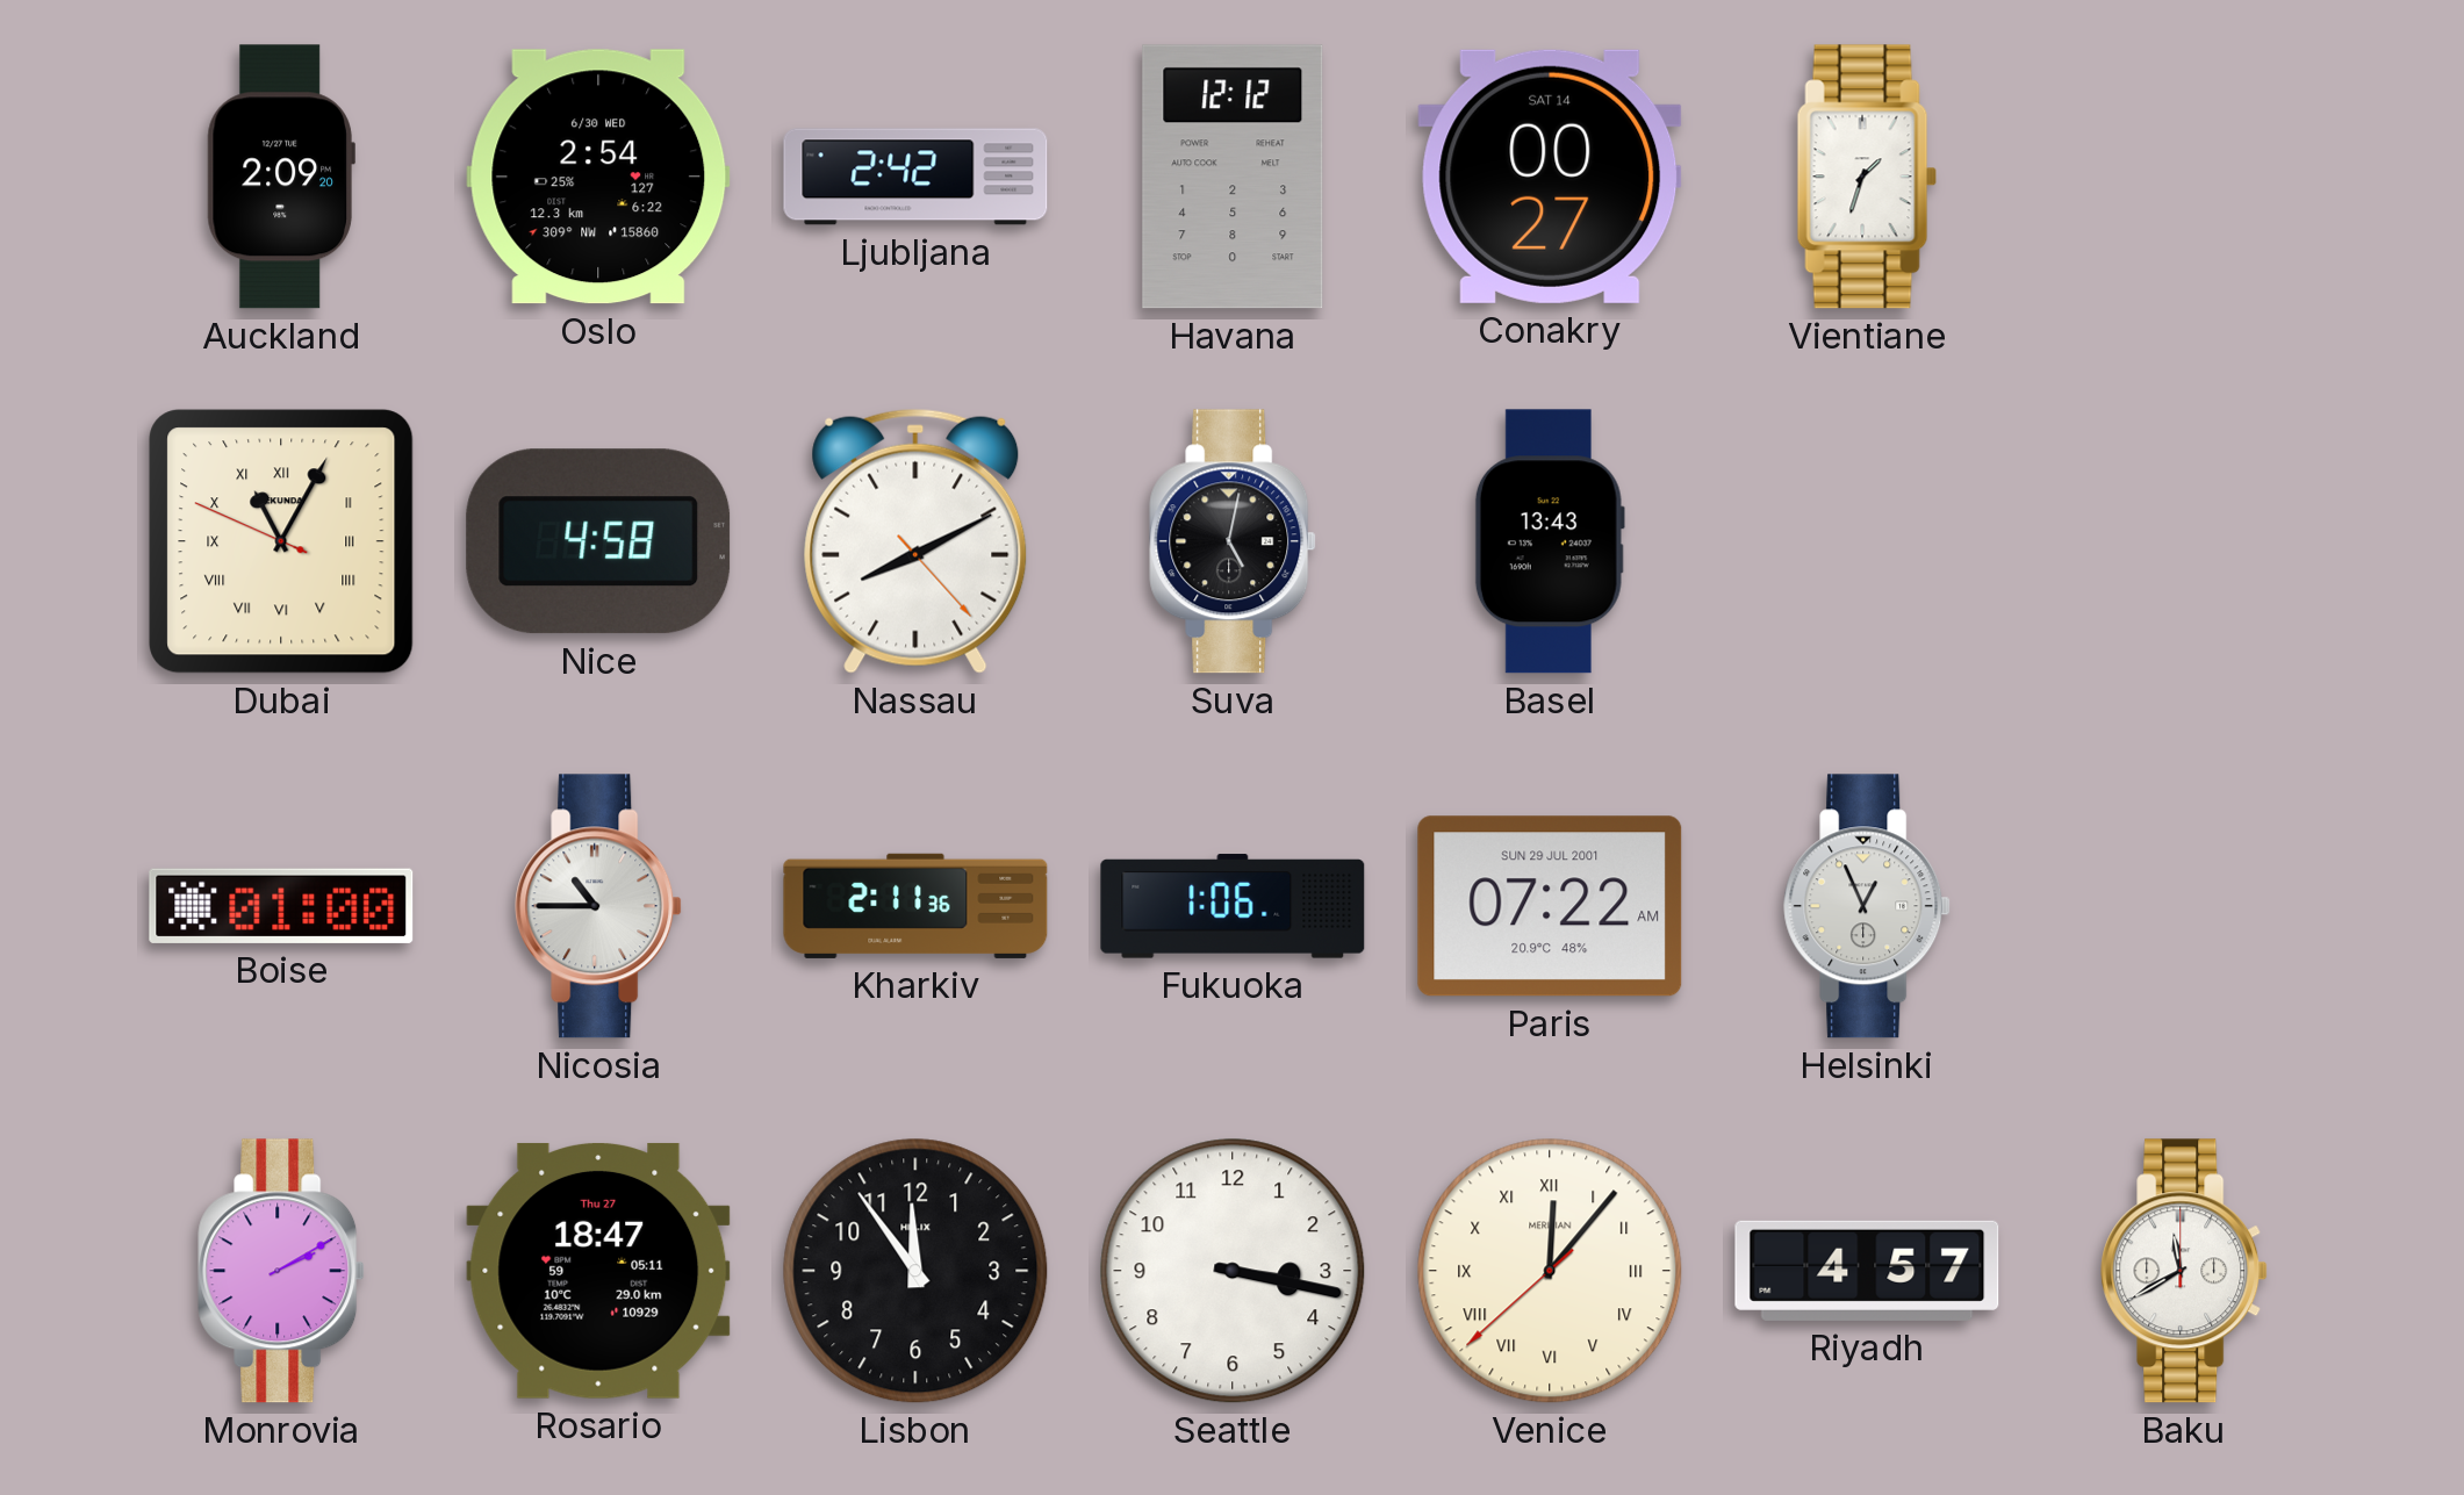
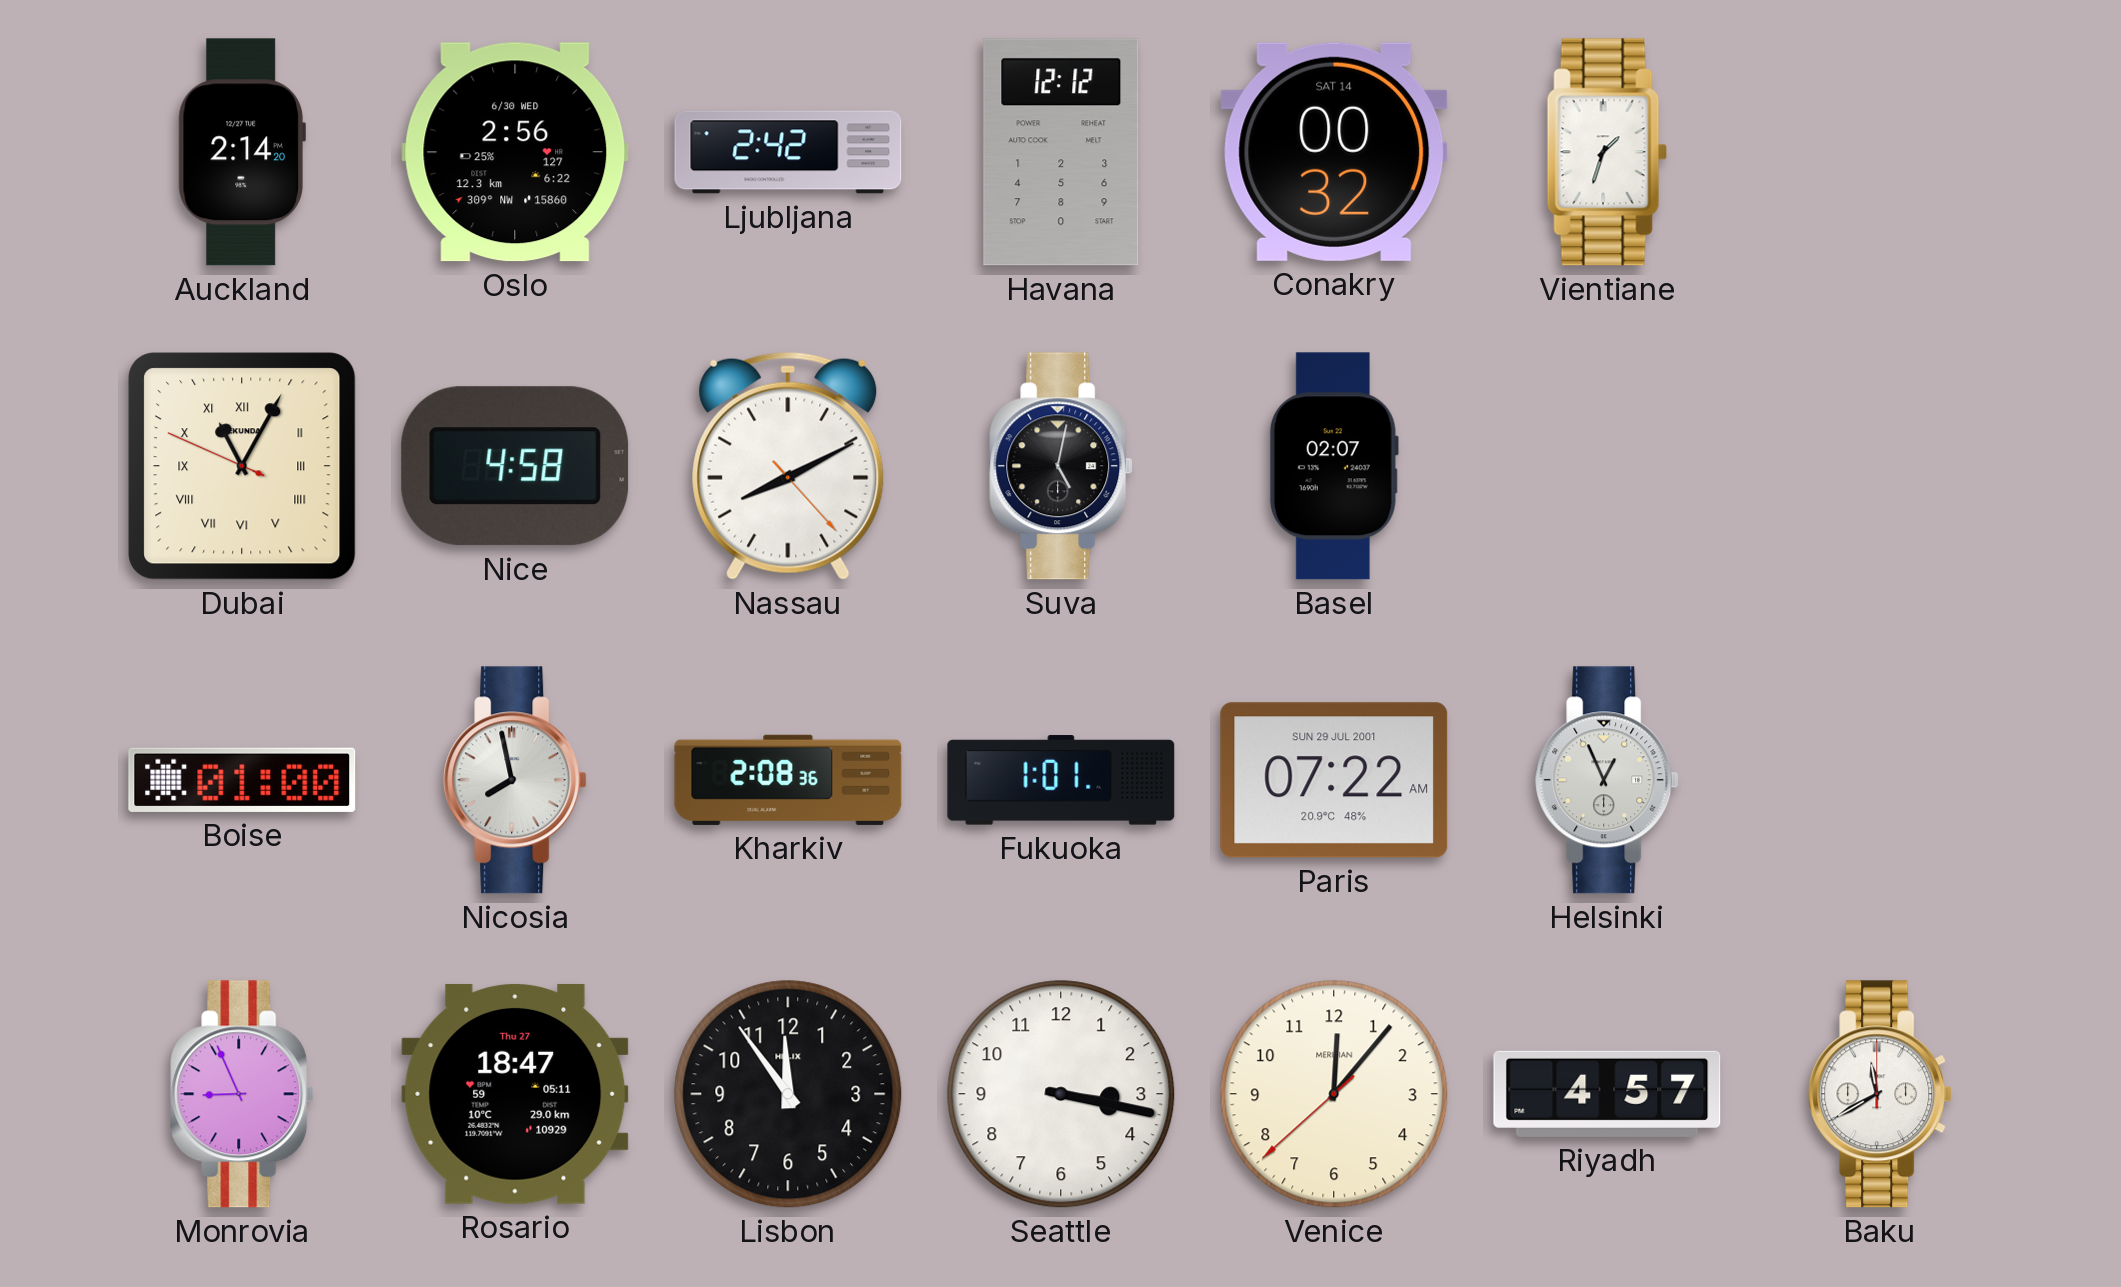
Auckland: 2:09 -> 2:14
Oslo: 2:54 -> 2:56
Conakry: 00:27 -> 00:32
Basel: 13:43 -> 02:07
Nicosia: 10:45 -> 7:58
Kharkiv: 2:11 -> 2:08
Fukuoka: 1:06 -> 1:01
Monrovia: 2:10 -> 8:56
Venice numerals: Roman -> Arabic
